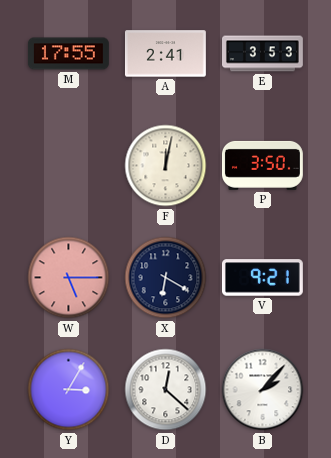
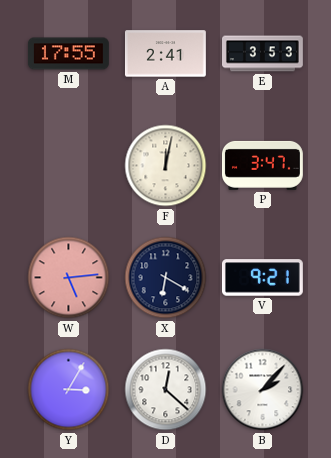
P: 3:50 -> 3:47
W: 5:15 -> 5:14
